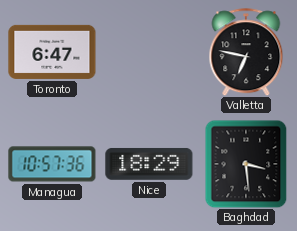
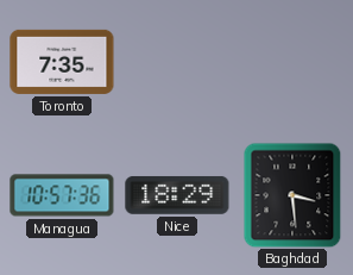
Toronto: 6:47 -> 7:35
Valletta: 6:47 -> none
